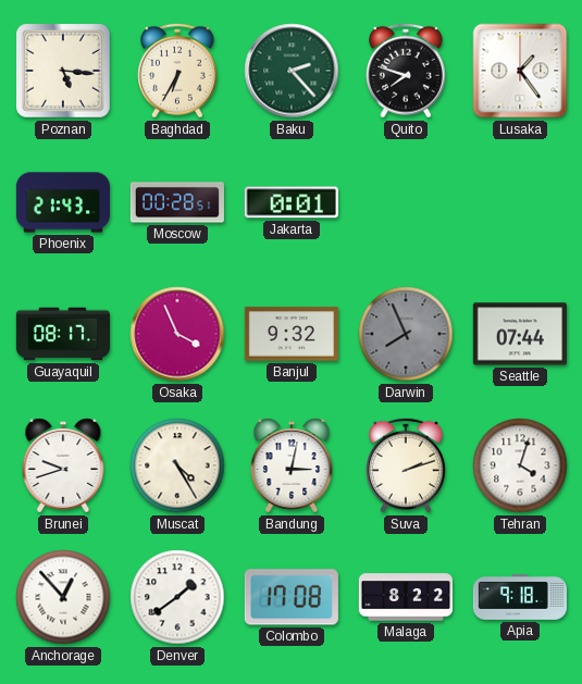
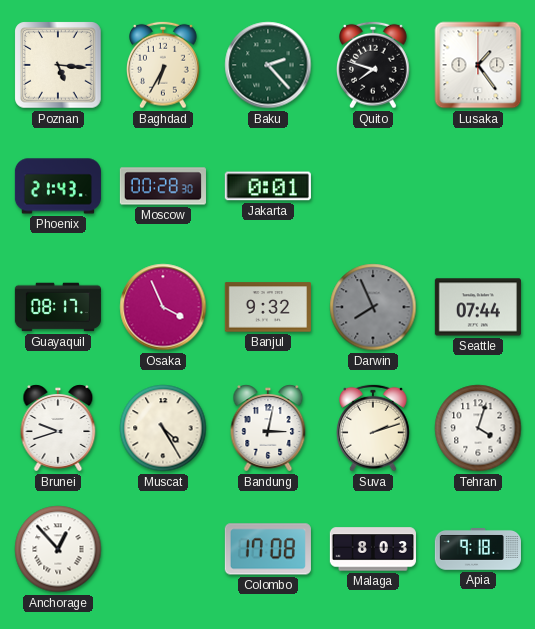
Moscow: 00:28:51 -> 00:28:30
Denver: 1:39 -> none
Malaga: 8:22 -> 8:03
